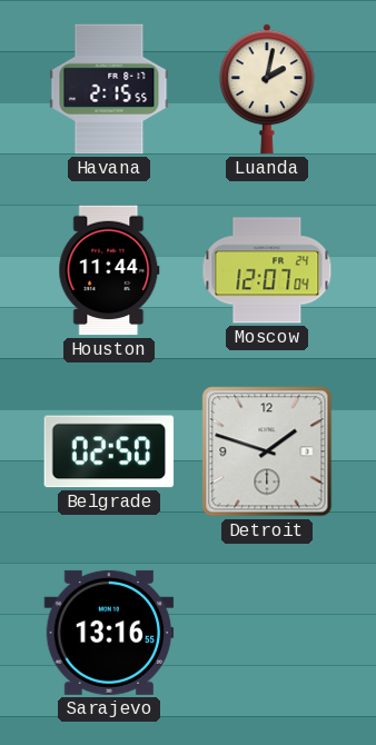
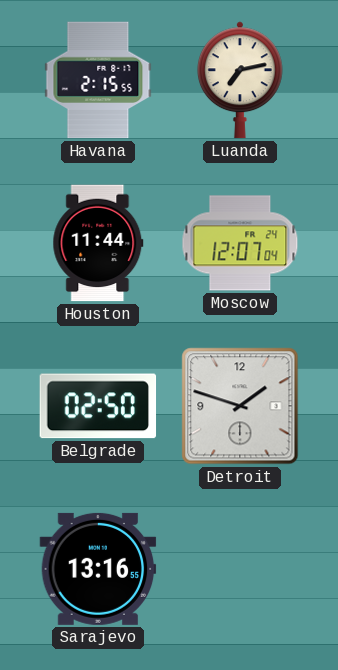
Luanda: 2:02 -> 7:13
